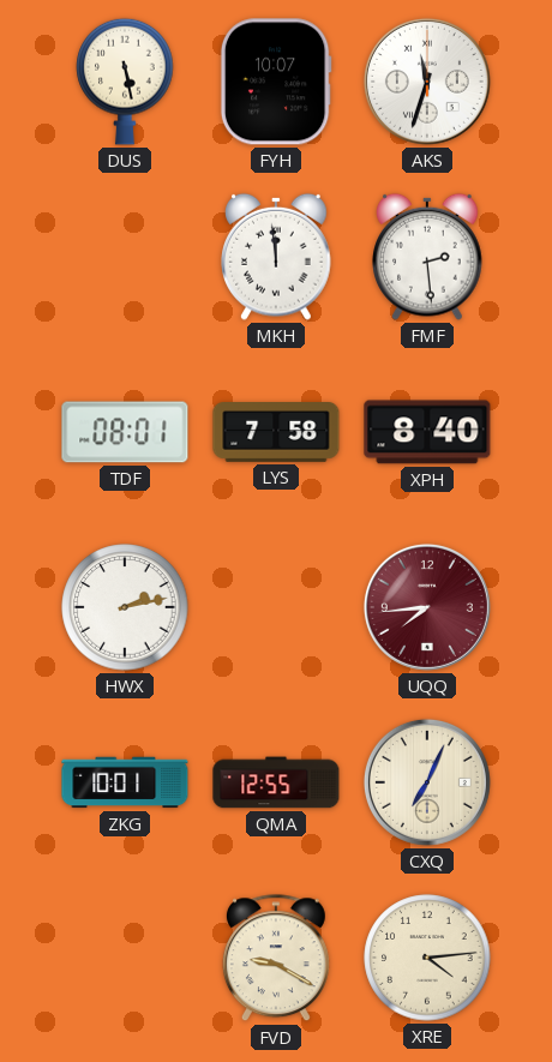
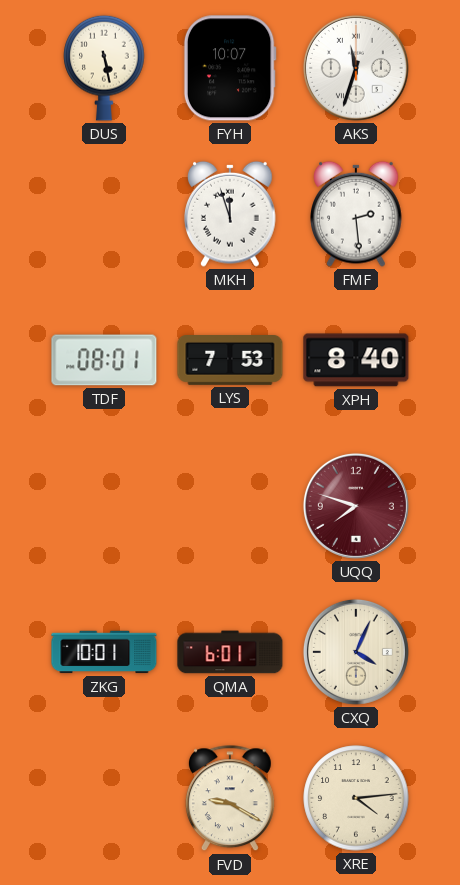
MKH: 11:59 -> 11:57
LYS: 7:58 -> 7:53
HWX: 2:13 -> none
UQQ: 7:44 -> 7:48
QMA: 12:55 -> 6:01
CXQ: 7:04 -> 4:04
